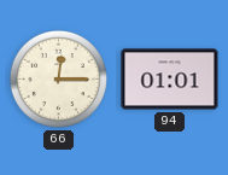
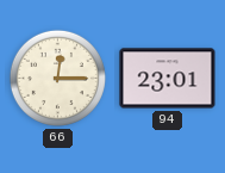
94: 01:01 -> 23:01
